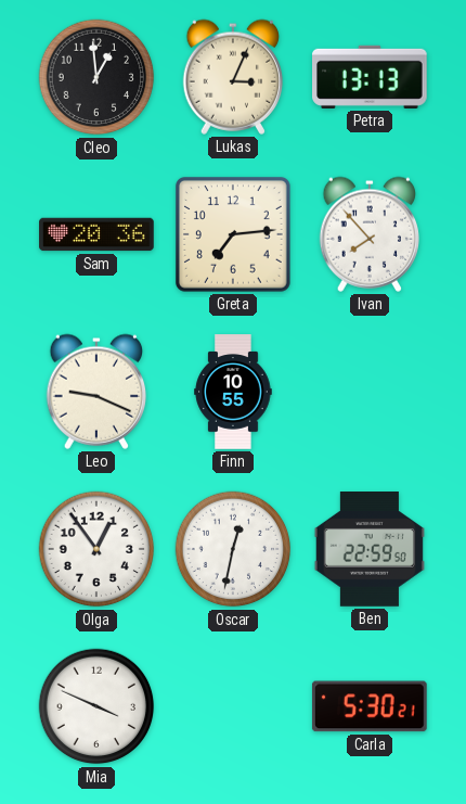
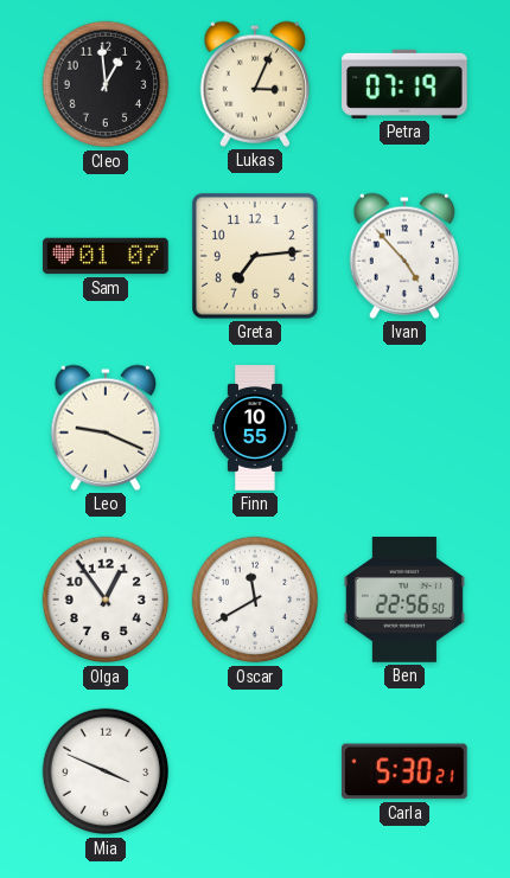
Petra: 13:13 -> 07:19
Sam: 20:36 -> 01:07
Ivan: 7:53 -> 4:53
Oscar: 12:32 -> 11:40
Ben: 22:59 -> 22:56
